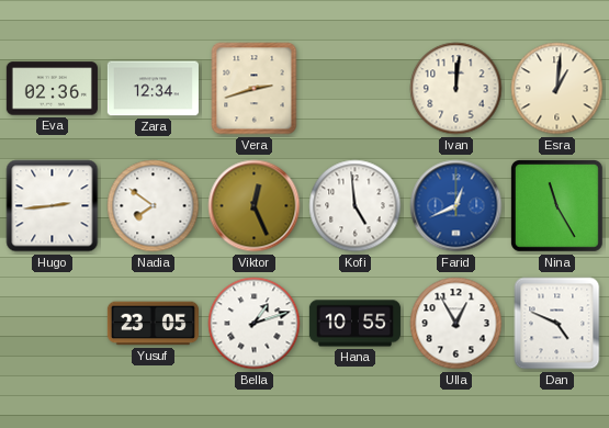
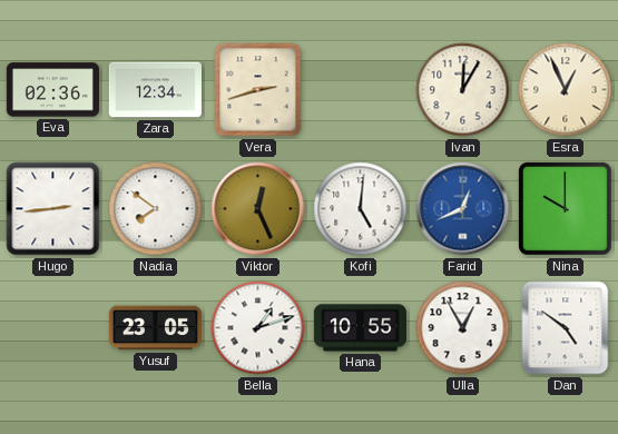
Ivan: 12:01 -> 12:05
Esra: 1:01 -> 12:56
Kofi: 4:59 -> 5:01
Nina: 11:25 -> 10:00
Dan: 4:49 -> 4:51
